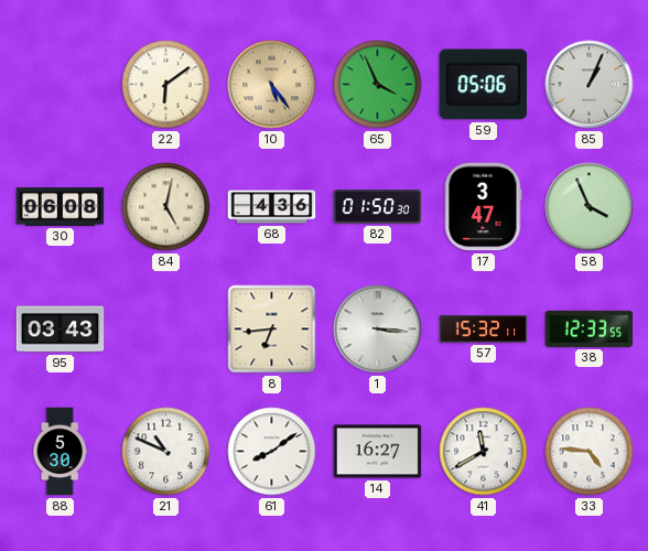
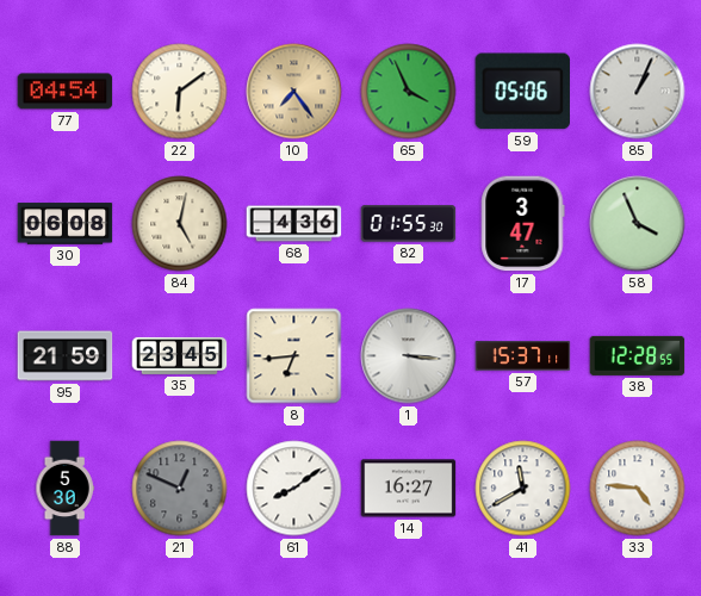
77: none -> 04:54
10: 5:24 -> 7:24
82: 01:50 -> 01:55
95: 03:43 -> 21:59
35: none -> 23:45
57: 15:32 -> 15:37
38: 12:33 -> 12:28
21: 10:49 -> 12:49
21 dial: white -> grey
